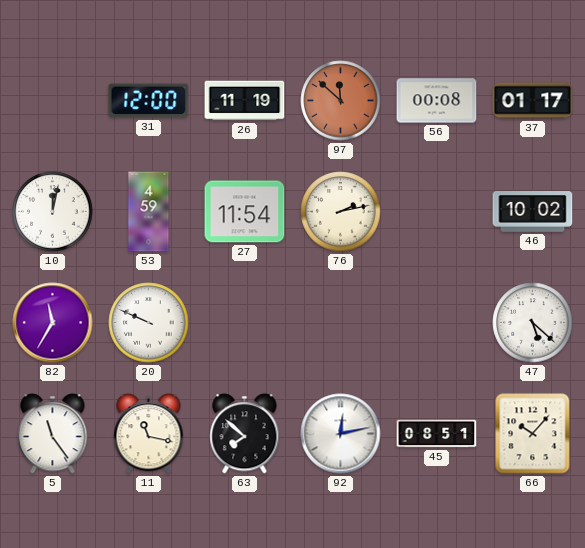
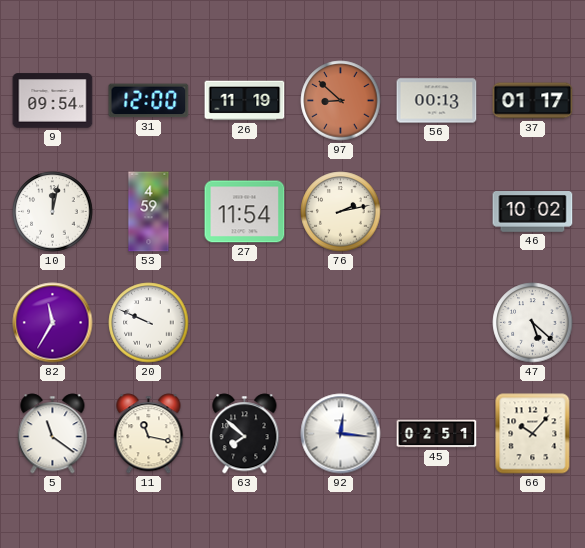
9: none -> 09:54
97: 11:52 -> 8:52
56: 00:08 -> 00:13
5: 11:24 -> 11:21
92: 12:13 -> 12:16
45: 08:51 -> 02:51
